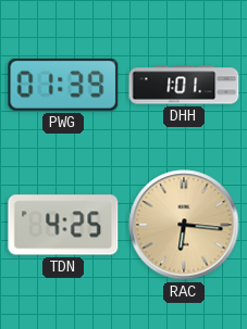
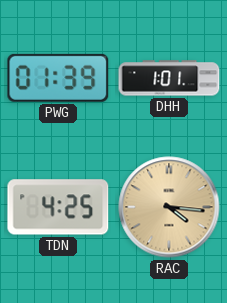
RAC: 6:16 -> 4:16
